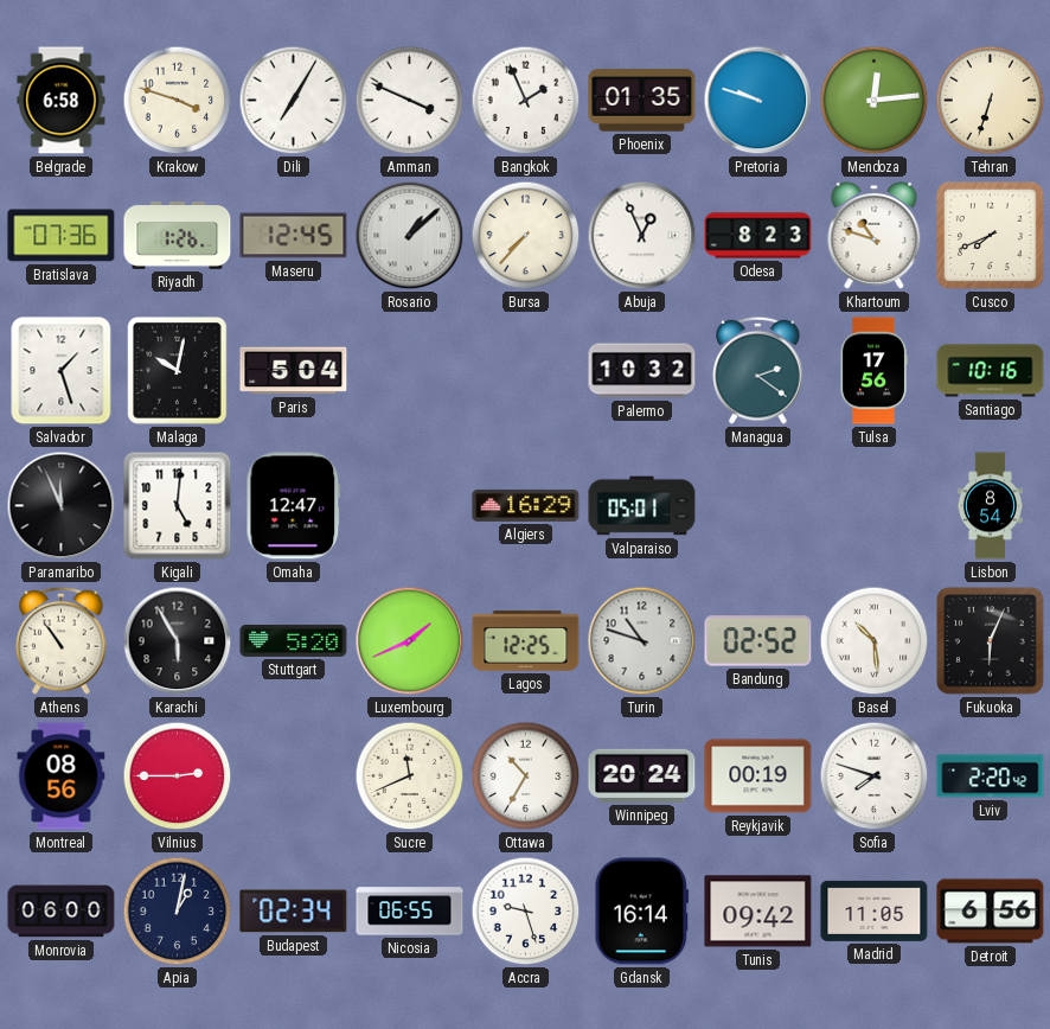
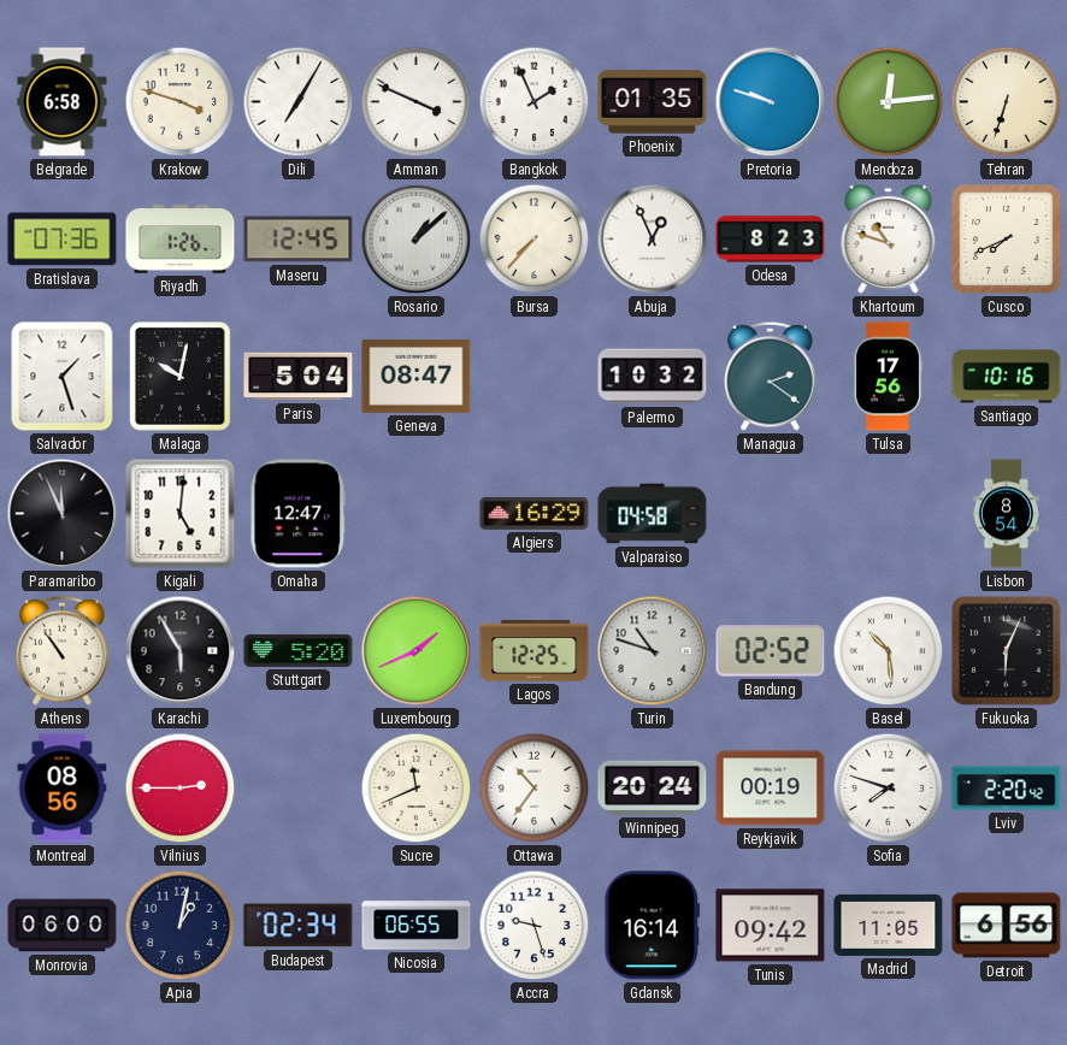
Geneva: none -> 08:47
Valparaiso: 05:01 -> 04:58
Ottawa: 10:35 -> 10:36
